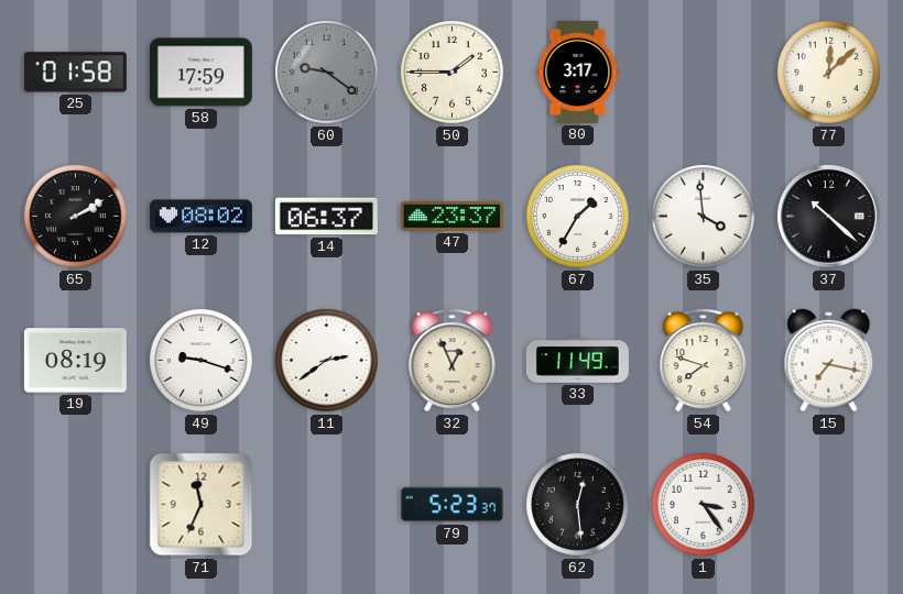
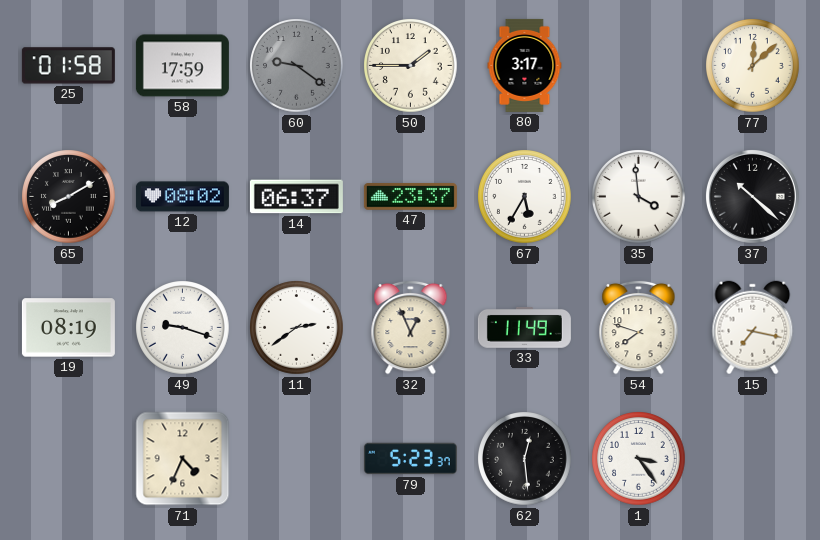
65: 2:10 -> 8:10
67: 1:35 -> 5:35
71: 11:34 -> 4:34
